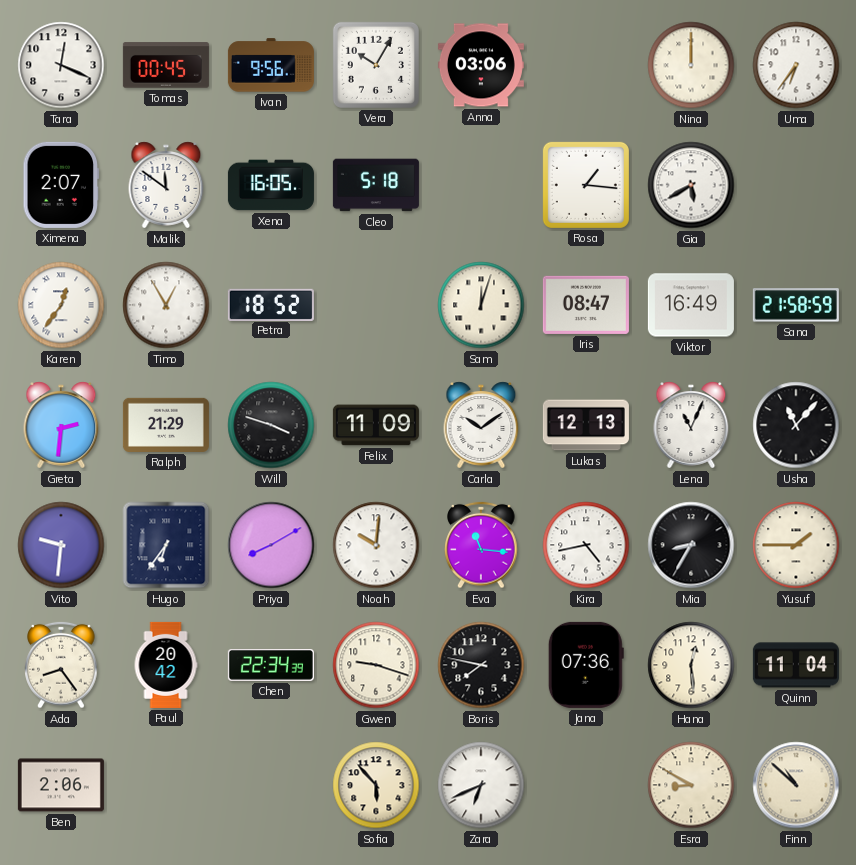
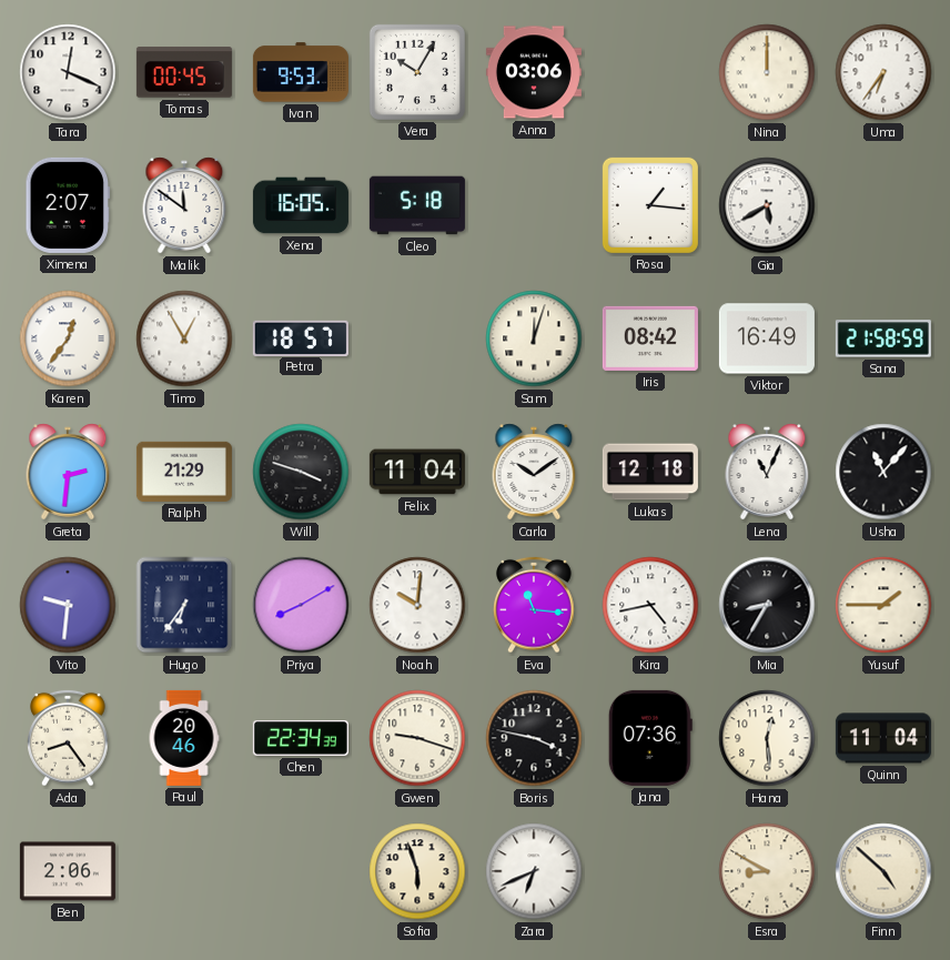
Ivan: 9:56 -> 9:53
Petra: 18:52 -> 18:57
Iris: 08:47 -> 08:42
Felix: 11:09 -> 11:04
Lukas: 12:13 -> 12:18
Paul: 20:42 -> 20:46
Boris: 7:47 -> 3:47
Sofia: 5:53 -> 5:57
Finn: 10:52 -> 4:52
